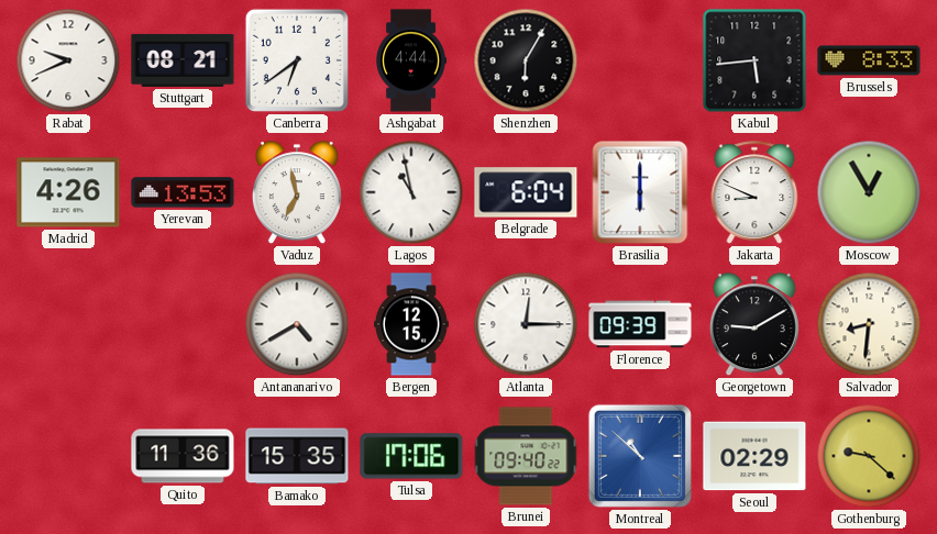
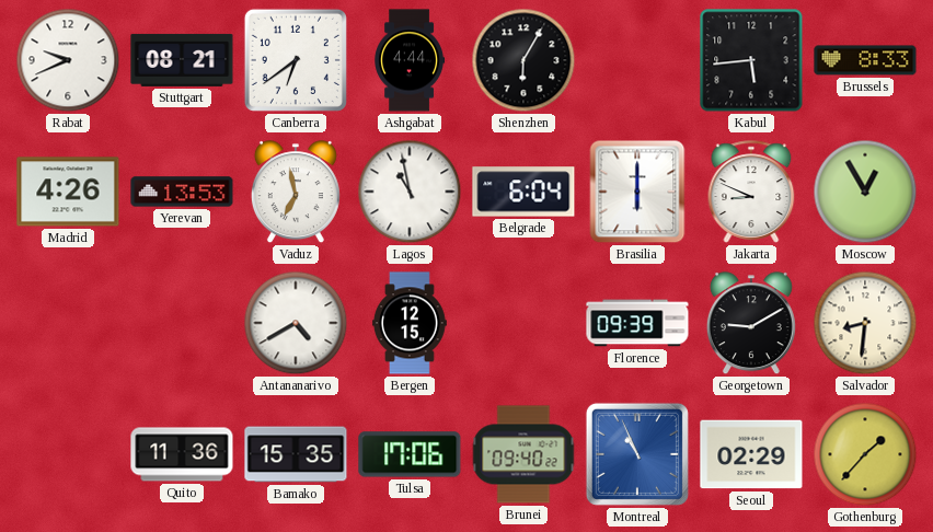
Atlanta: 12:15 -> none
Montreal: 10:52 -> 10:56
Gothenburg: 9:22 -> 1:37
